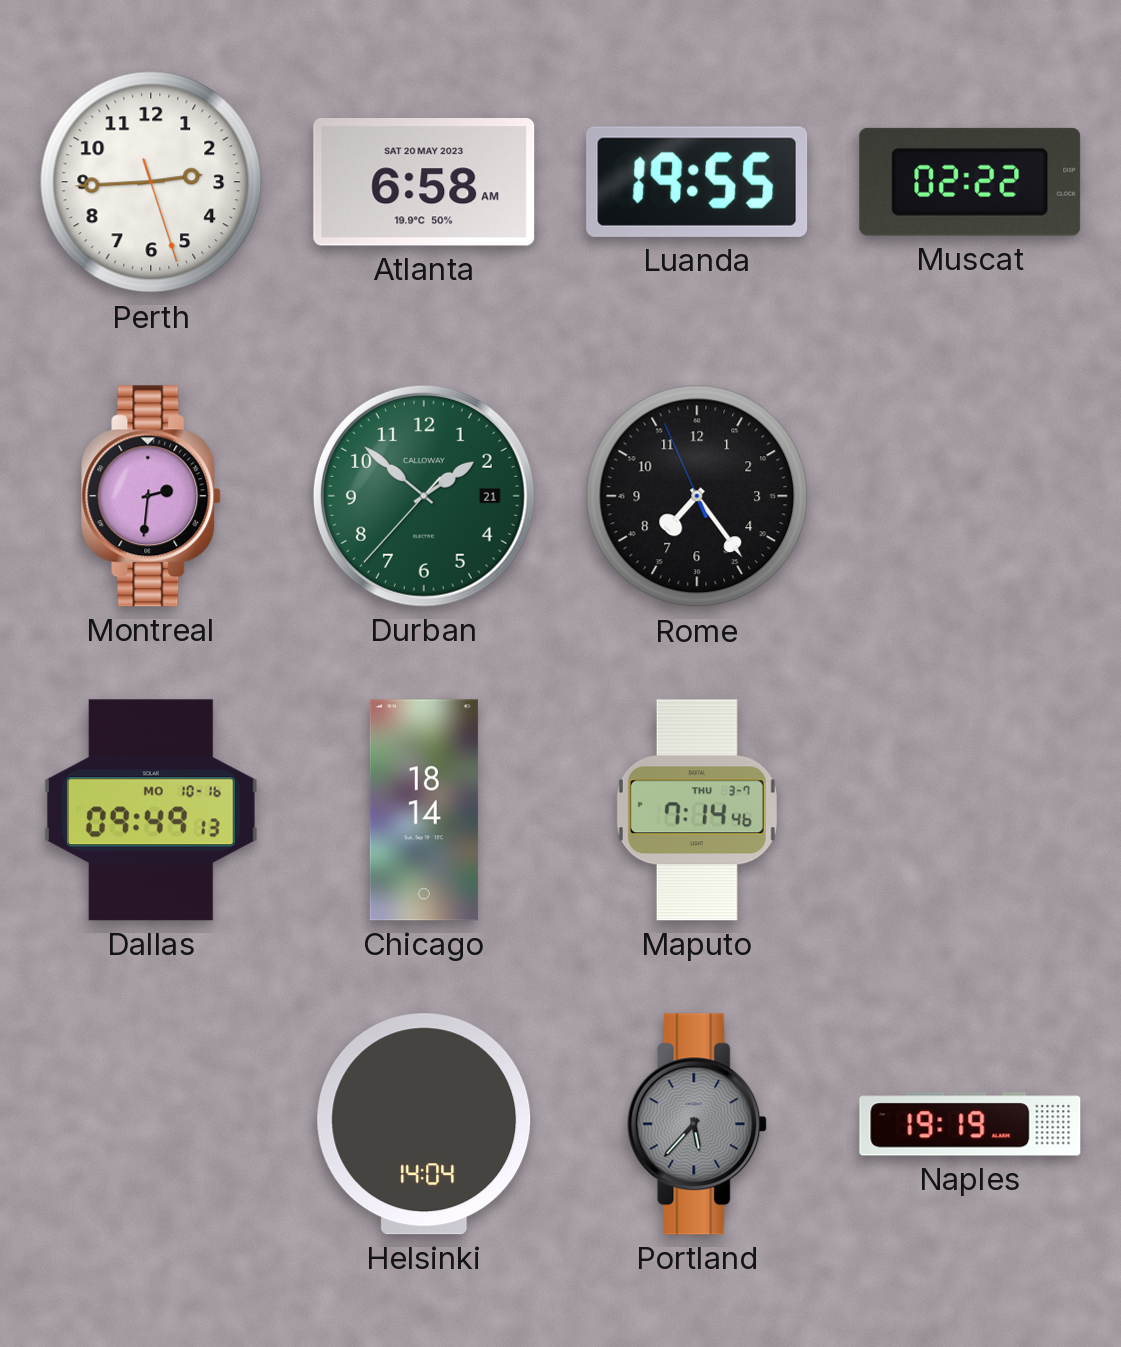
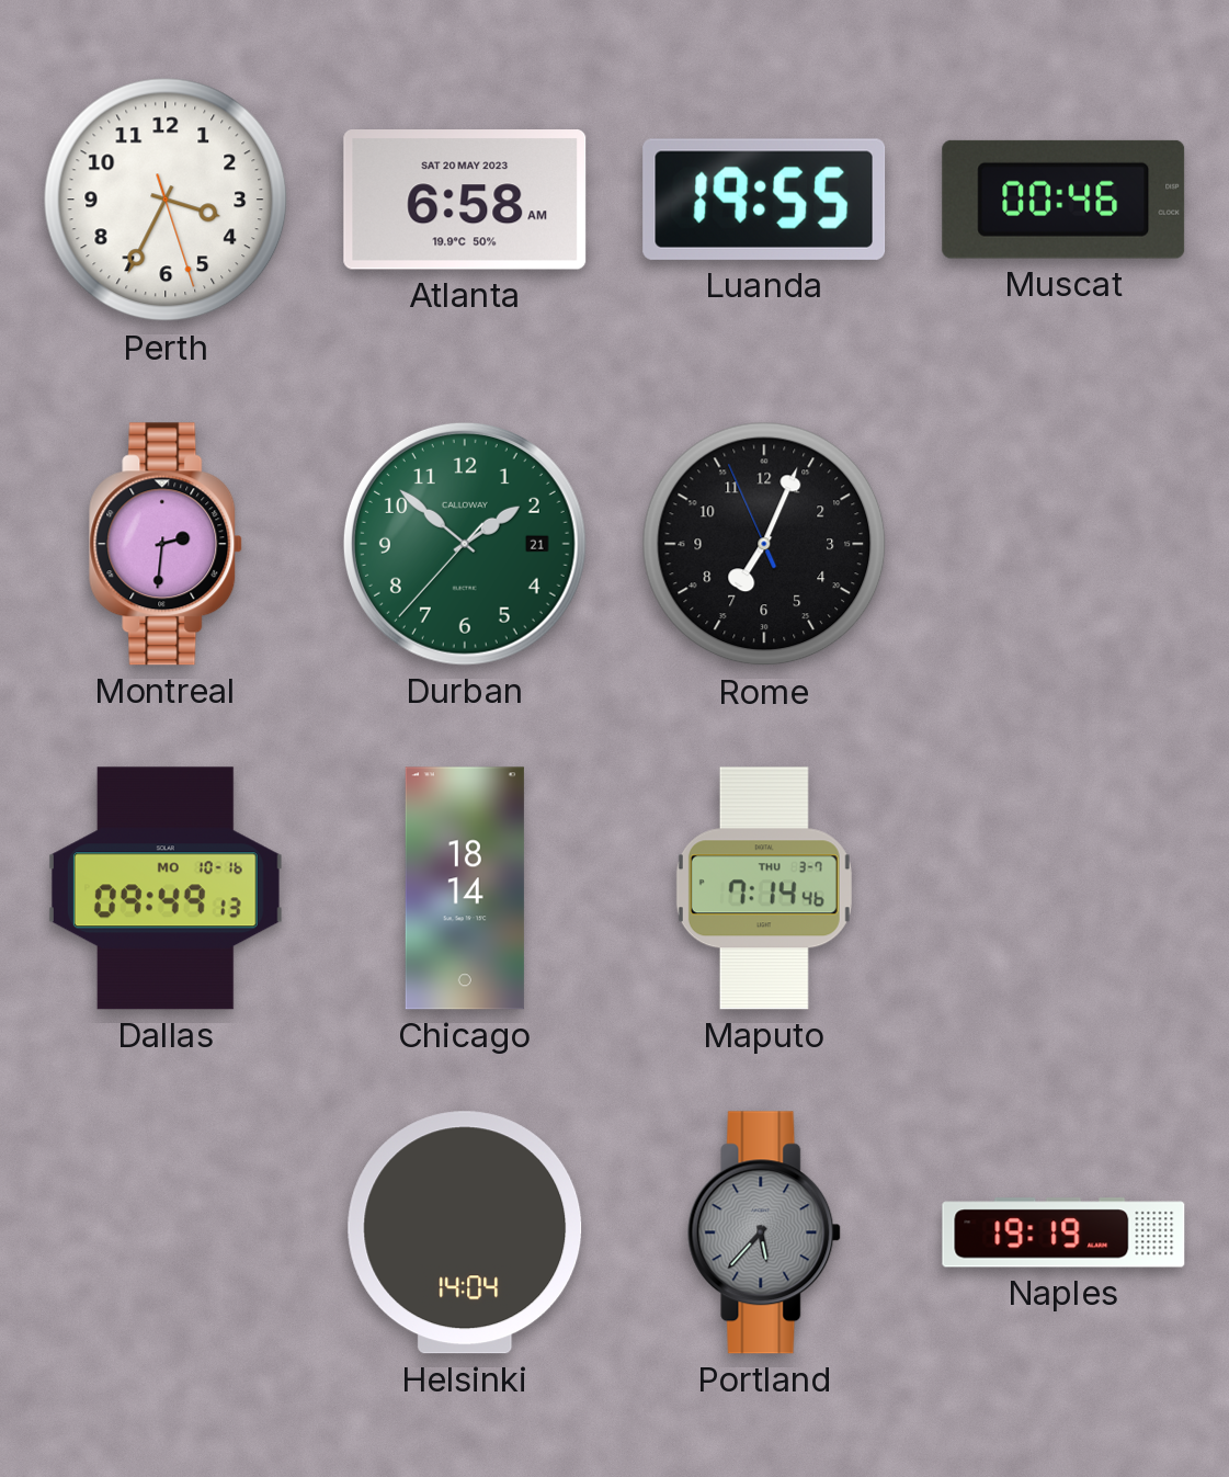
Perth: 2:44 -> 3:34
Muscat: 02:22 -> 00:46
Rome: 7:23 -> 7:03
